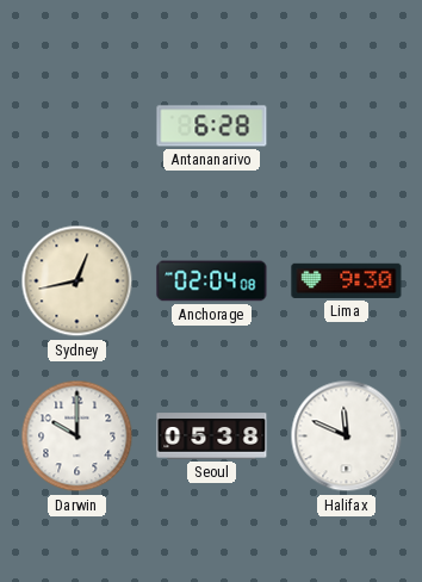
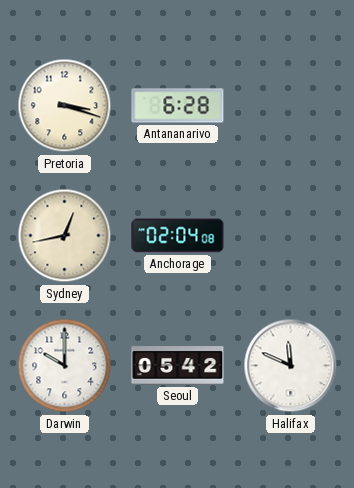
Pretoria: none -> 3:18
Lima: 9:30 -> none
Seoul: 05:38 -> 05:42
